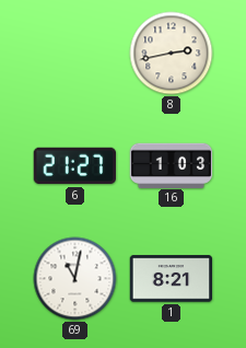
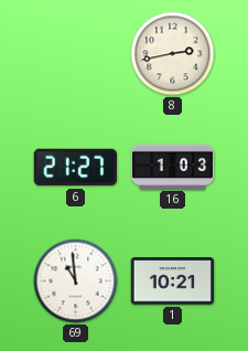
69: 11:02 -> 10:59
1: 8:21 -> 10:21
